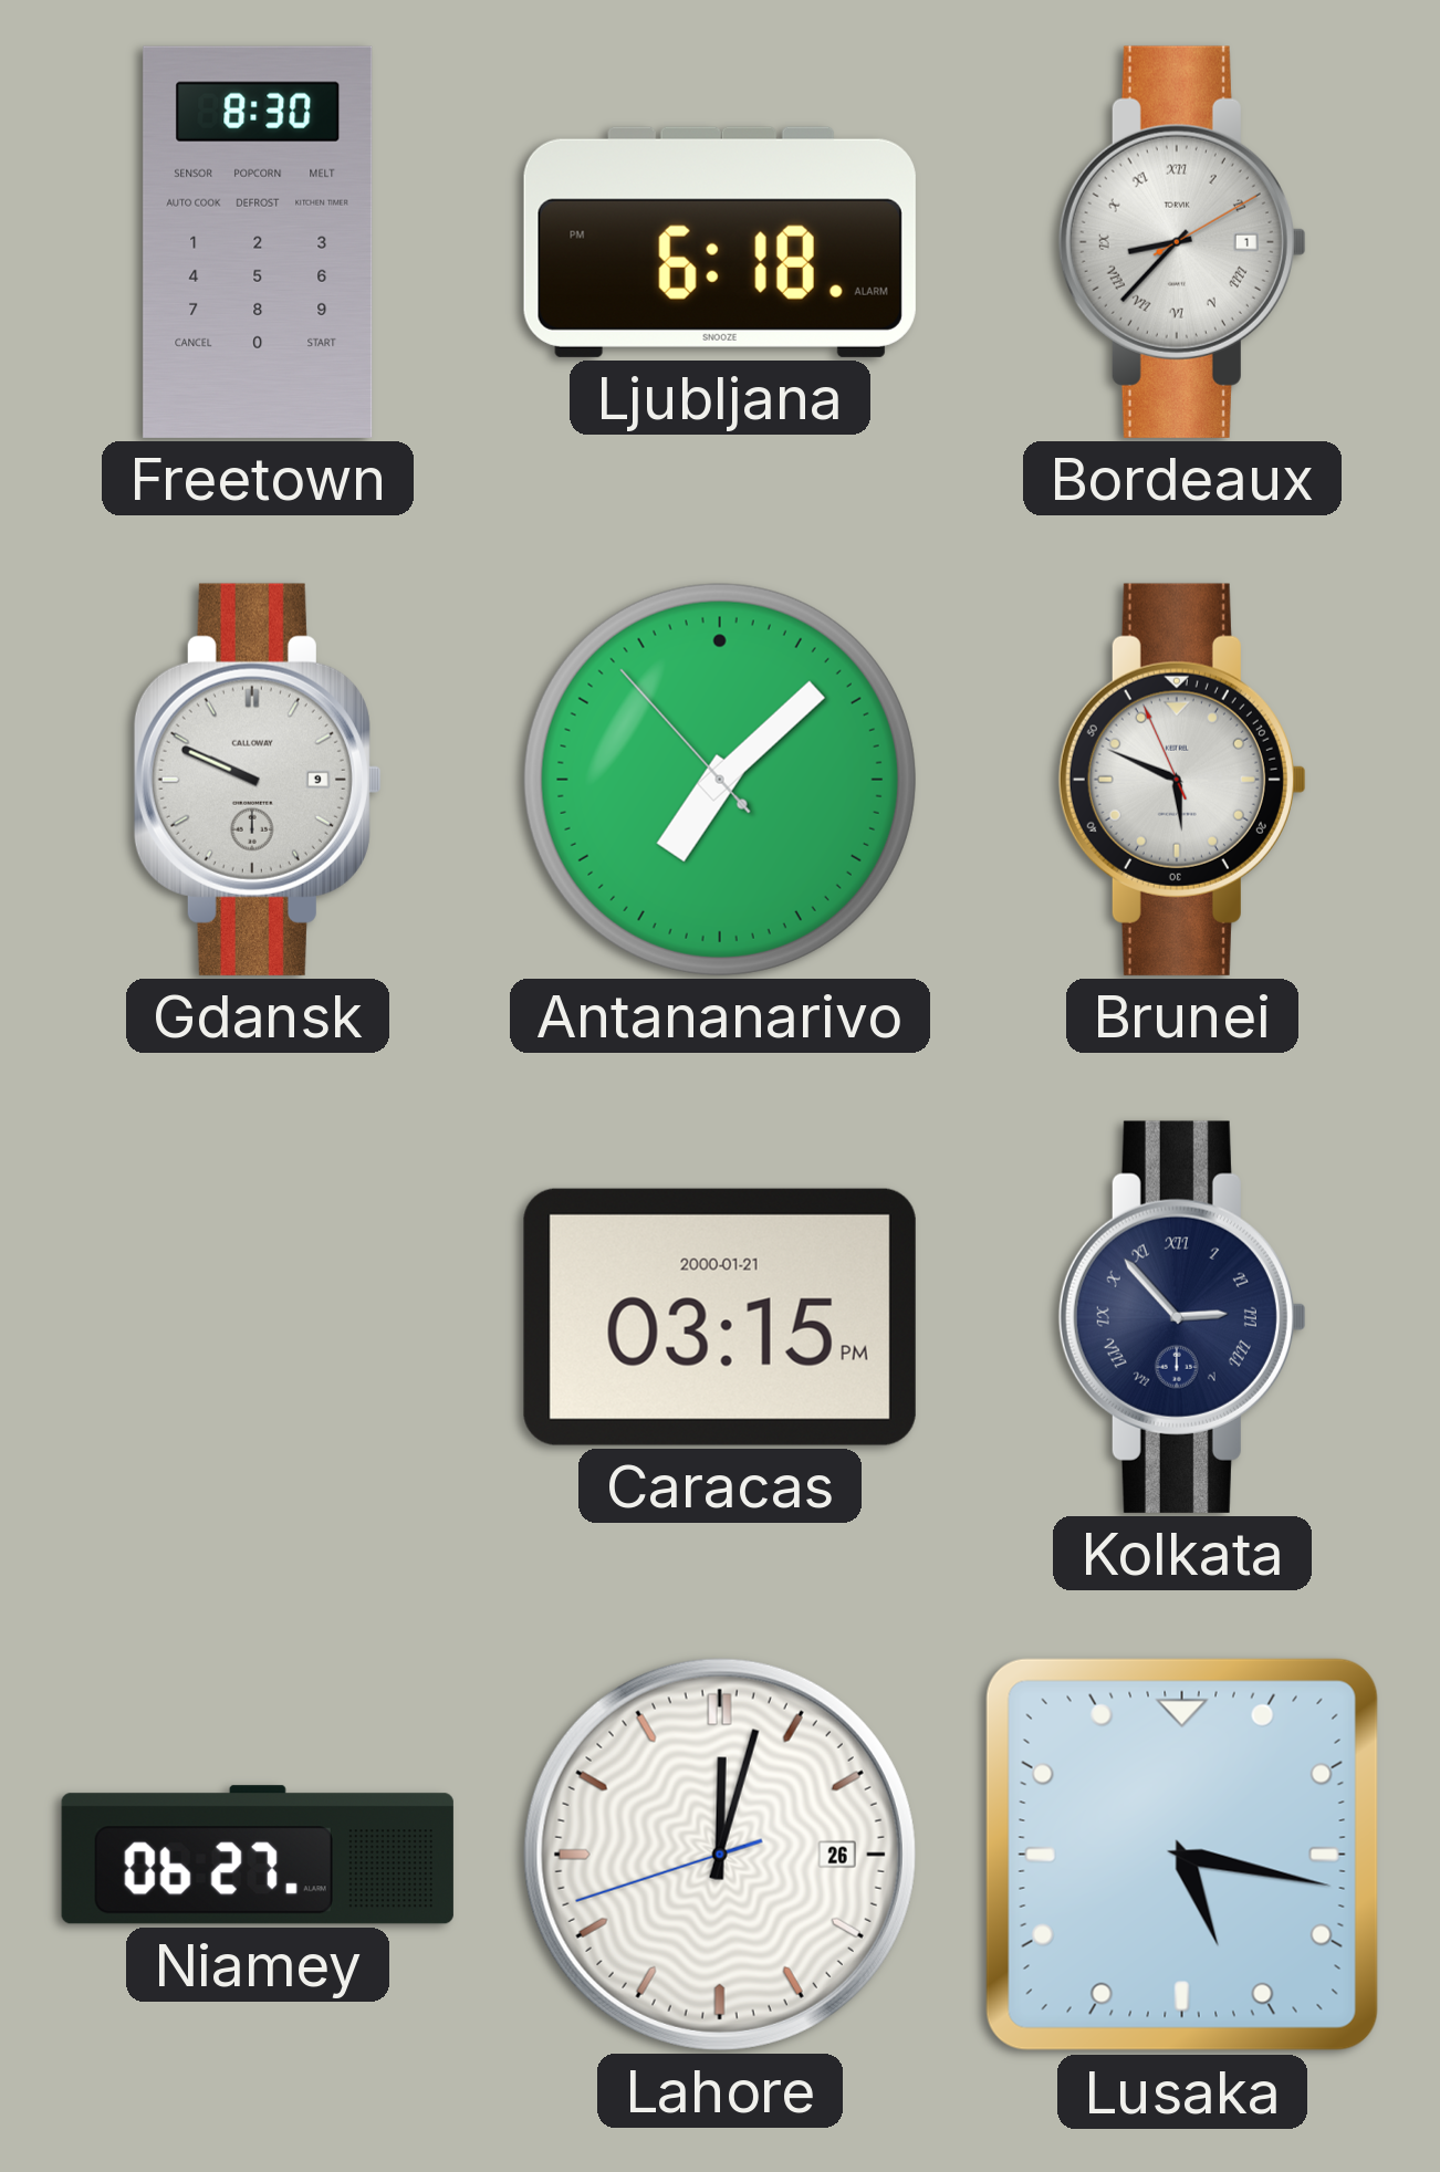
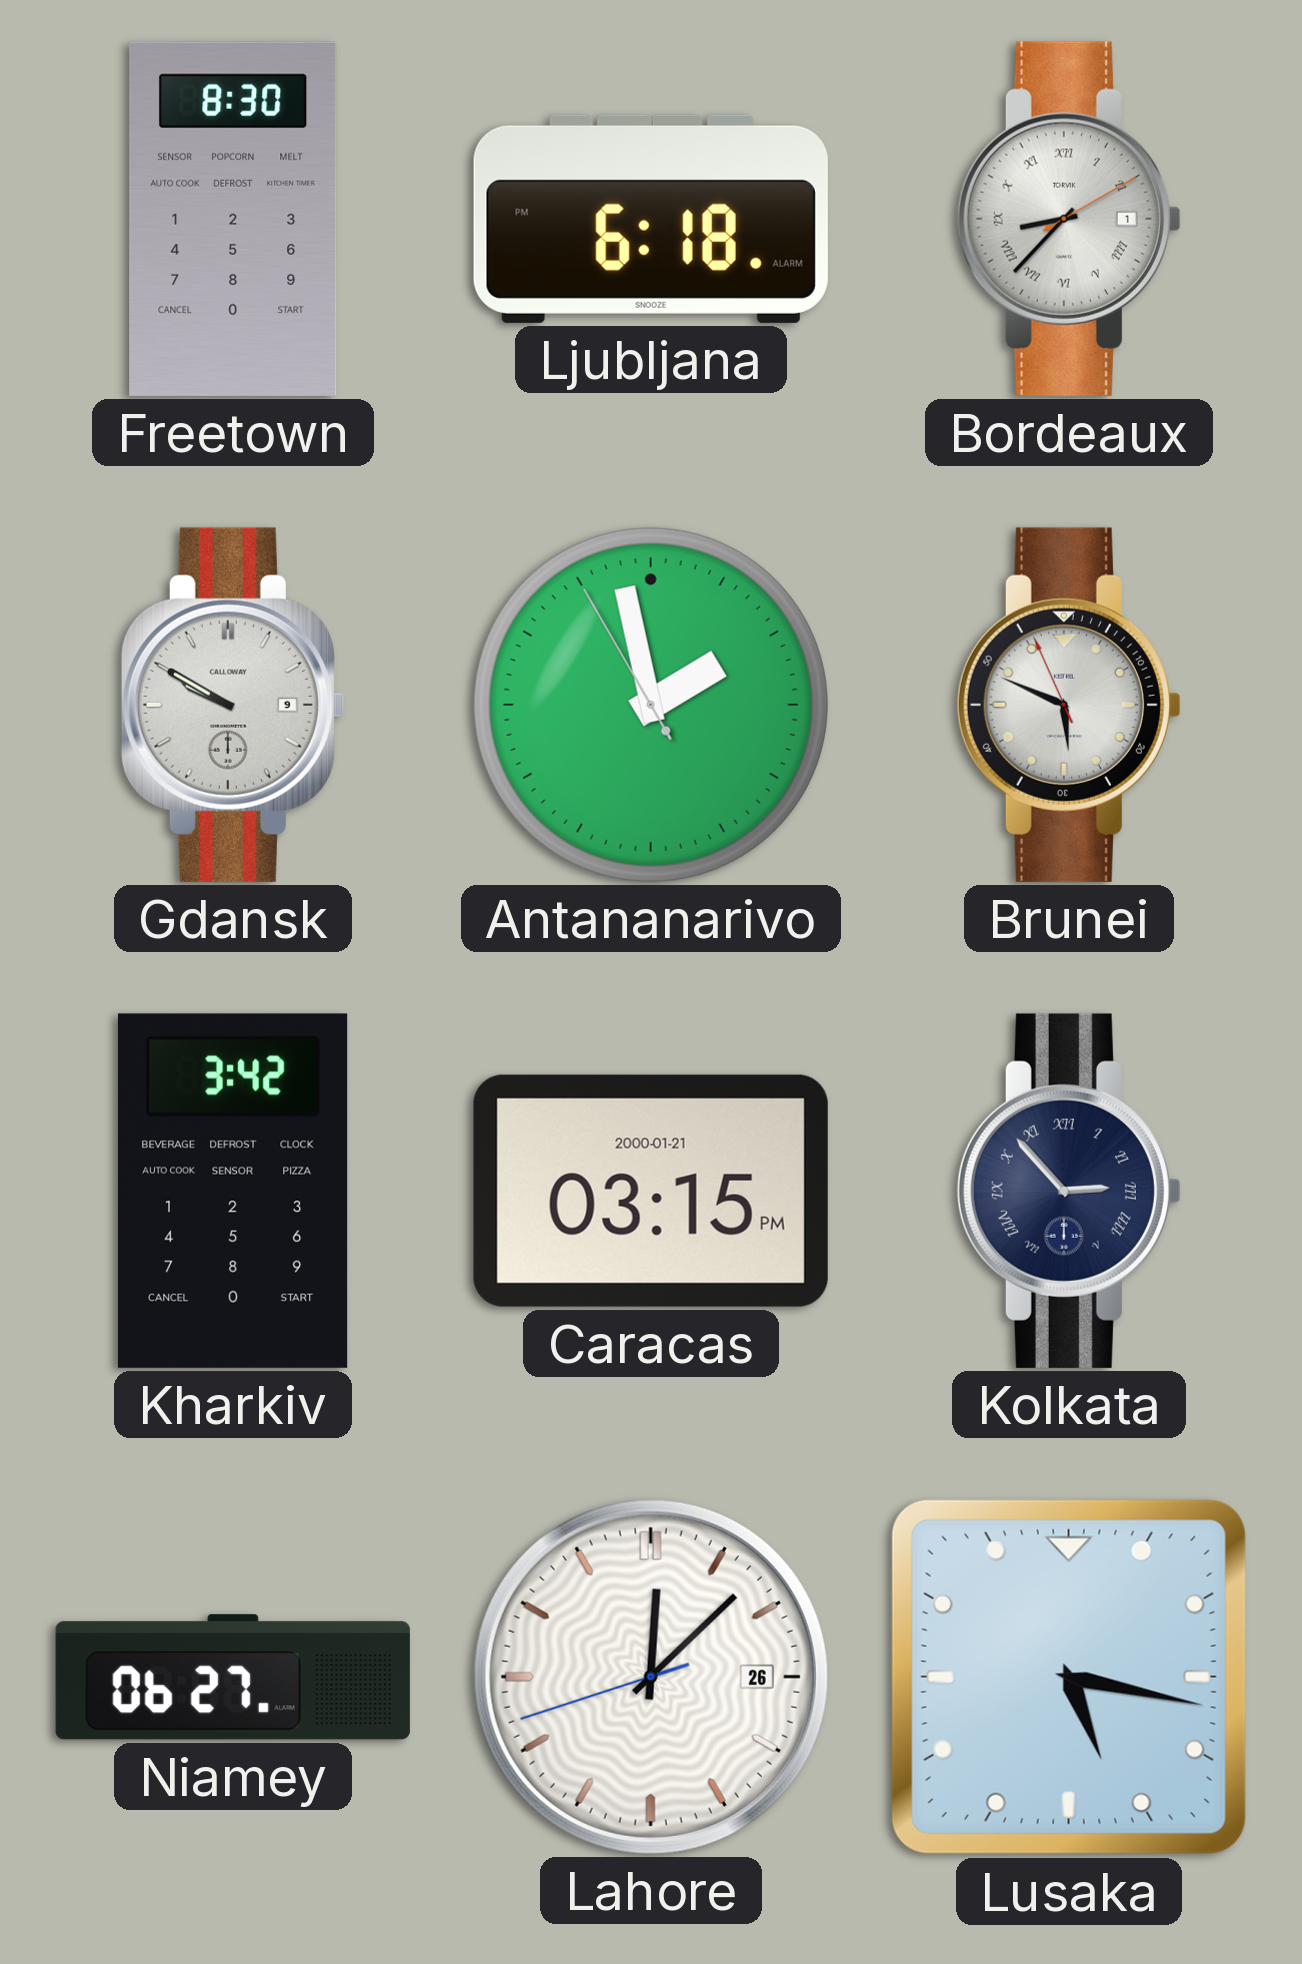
Gdansk: 9:49 -> 9:50
Antananarivo: 7:07 -> 1:57
Kharkiv: none -> 3:42
Lahore: 12:02 -> 12:07
